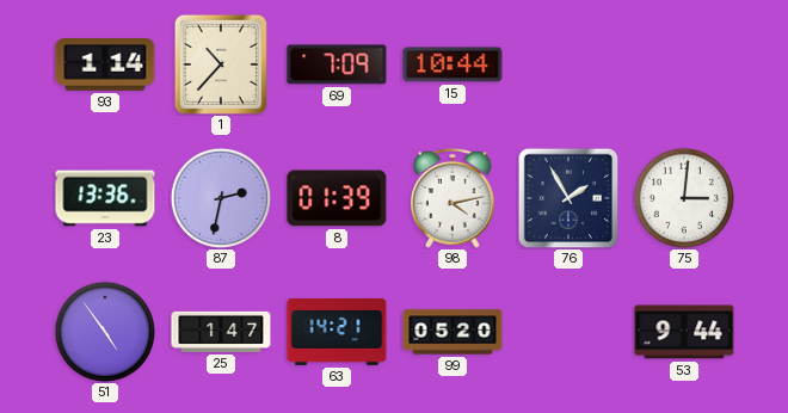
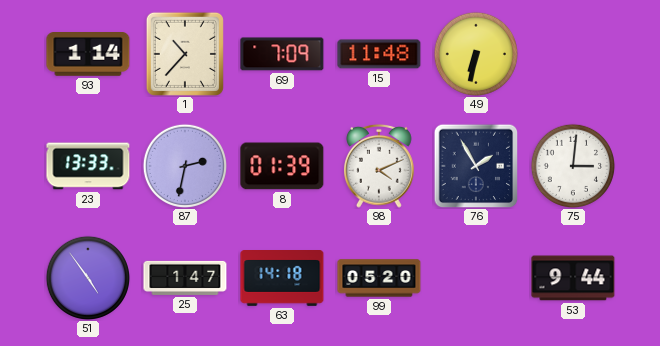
15: 10:44 -> 11:48
49: none -> 6:32
23: 13:36 -> 13:33
98: 4:13 -> 4:11
63: 14:21 -> 14:18
